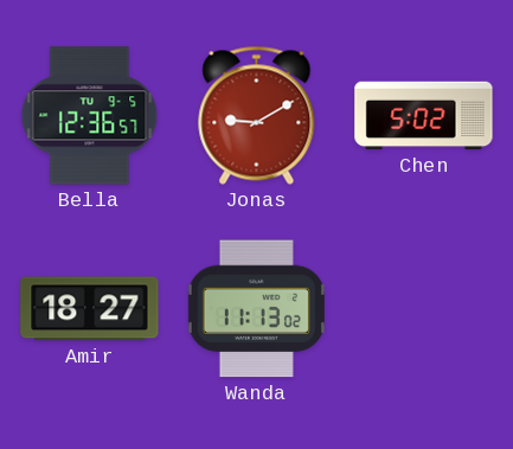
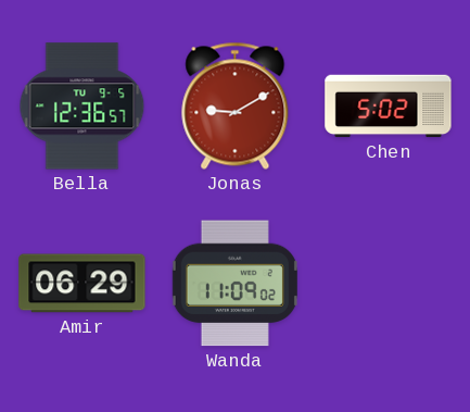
Amir: 18:27 -> 06:29
Wanda: 11:13 -> 11:09
